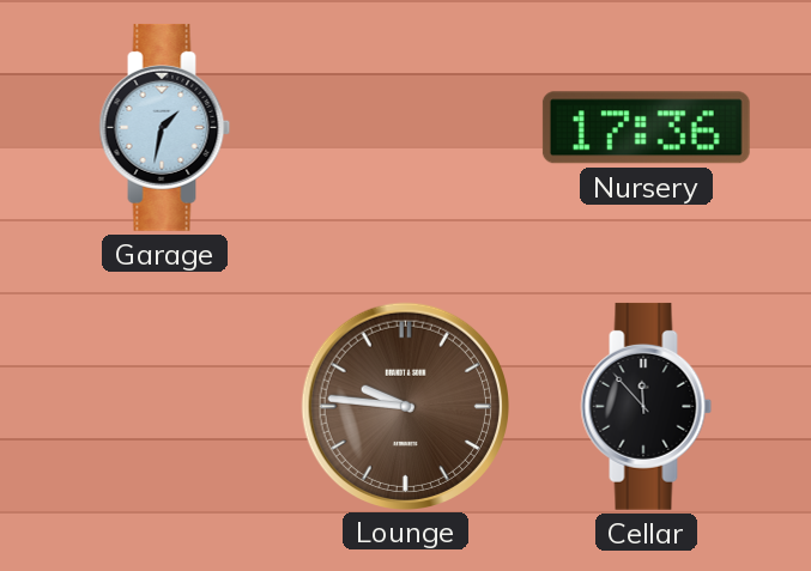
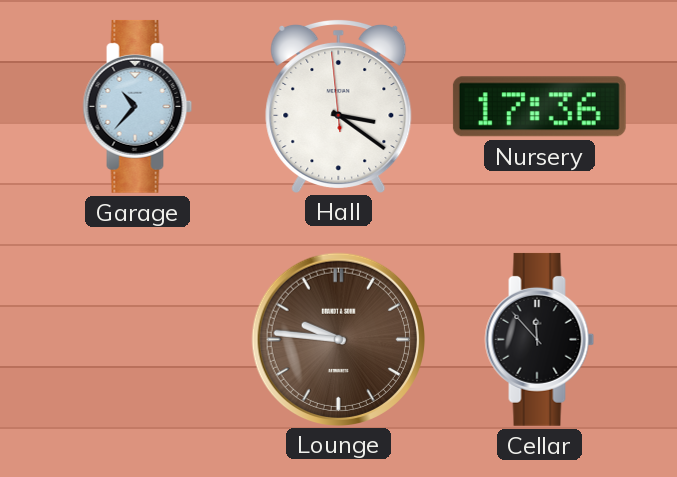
Garage: 1:32 -> 10:37
Hall: none -> 3:20
